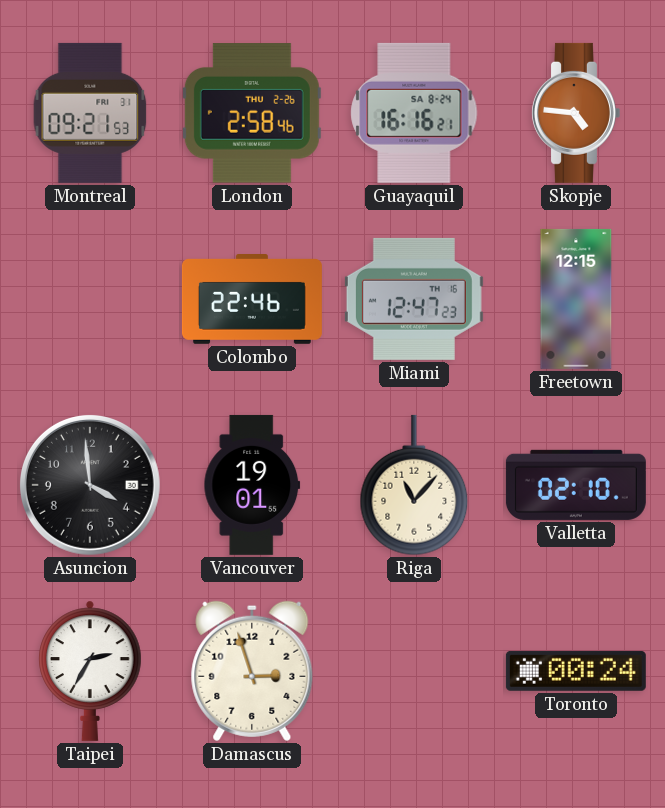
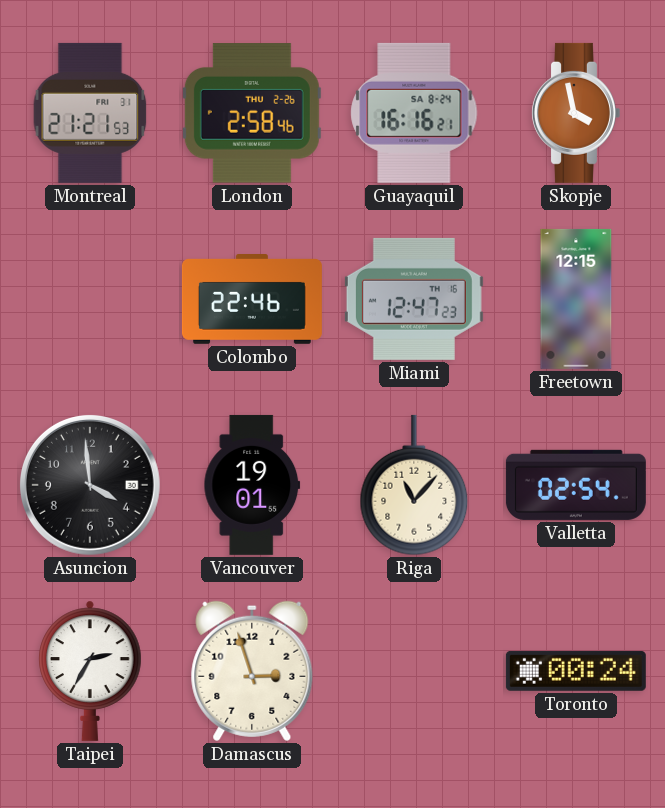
Montreal: 09:21 -> 21:21
Skopje: 4:46 -> 3:58
Valletta: 02:10 -> 02:54
